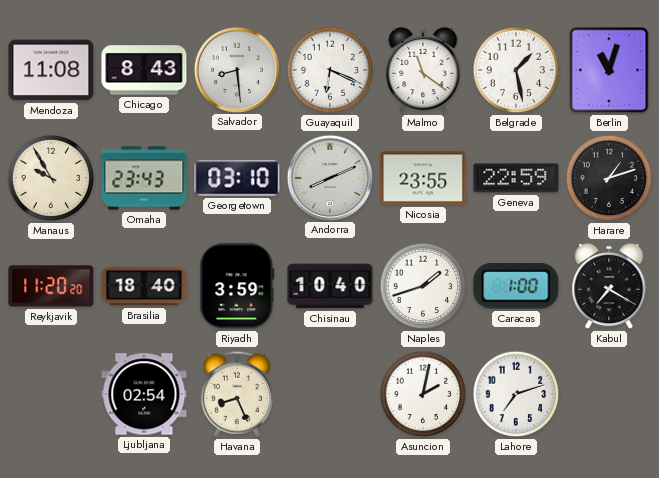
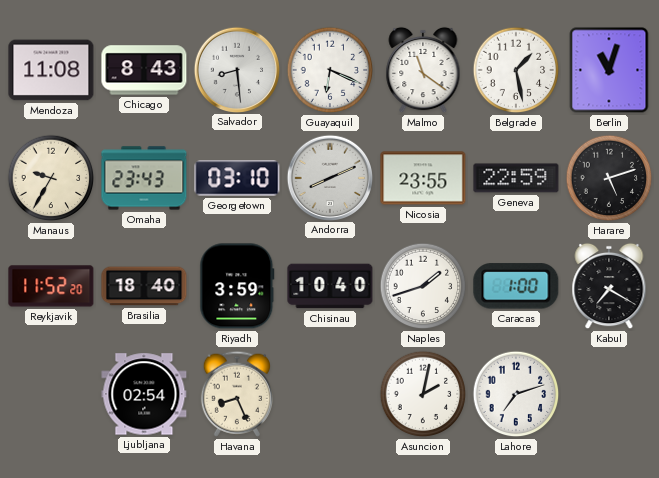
Manaus: 9:55 -> 9:35
Harare: 1:12 -> 5:12
Reykjavik: 11:20 -> 11:52
